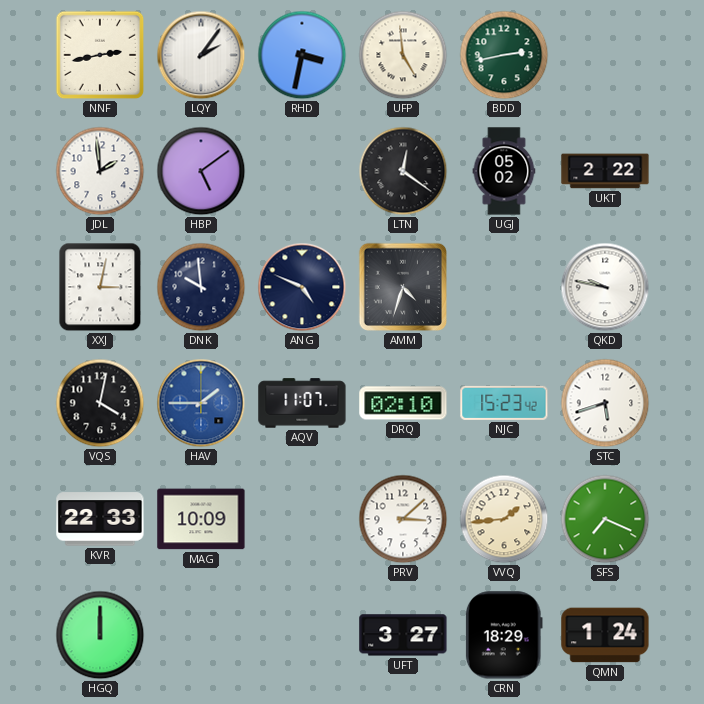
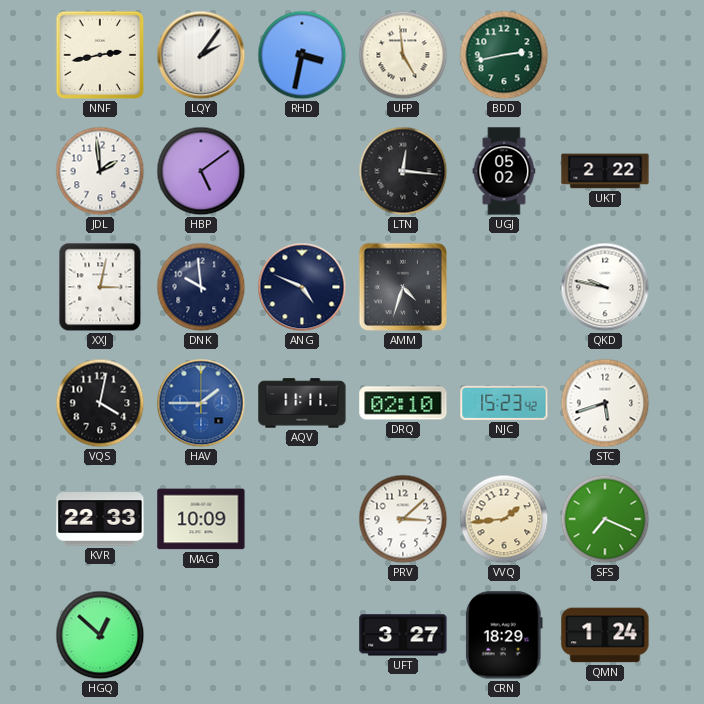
LTN: 12:21 -> 12:16
AQV: 11:07 -> 11:11
HGQ: 12:00 -> 12:52
